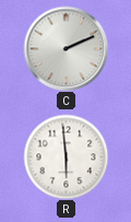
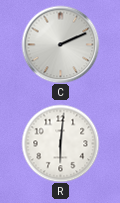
R: 5:59 -> 6:01
